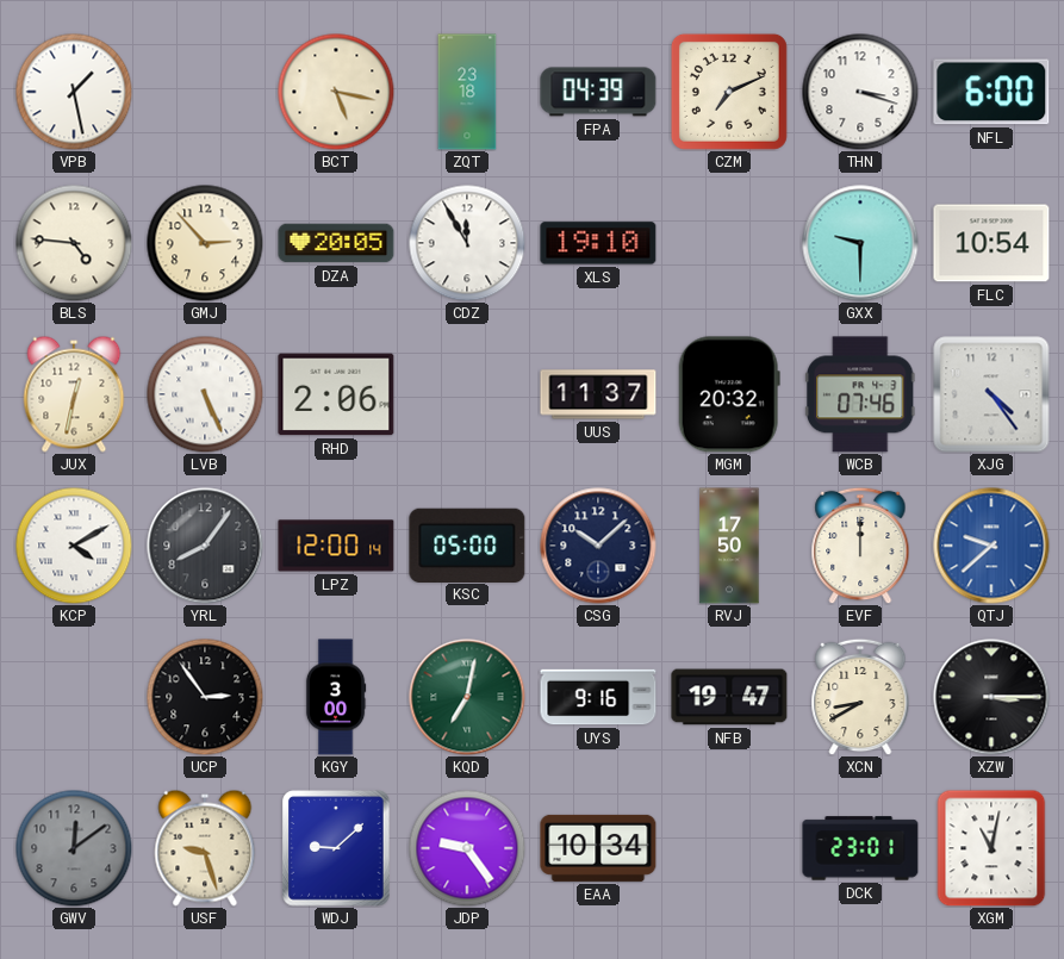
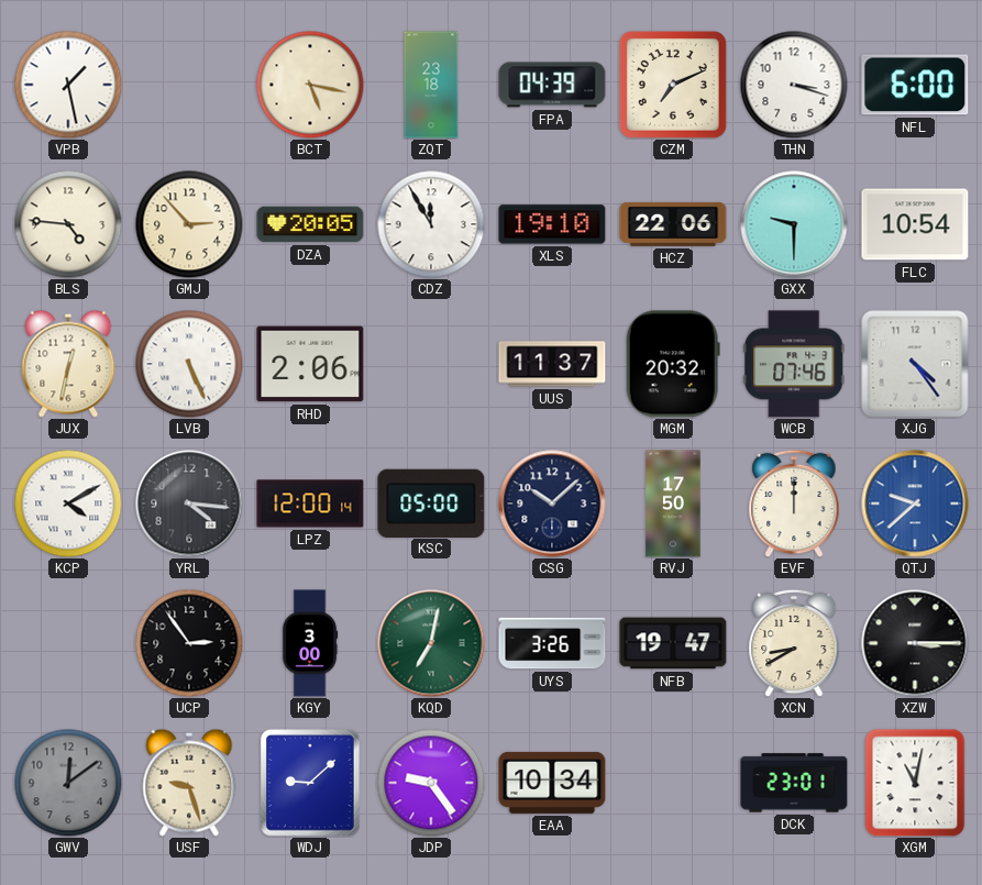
HCZ: none -> 22:06
YRL: 8:06 -> 4:16
UYS: 9:16 -> 3:26
